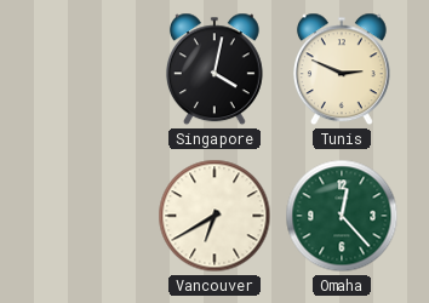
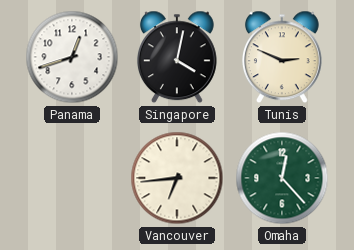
Panama: none -> 12:42
Vancouver: 6:40 -> 6:44
